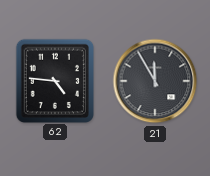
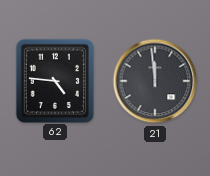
21: 11:55 -> 11:59
